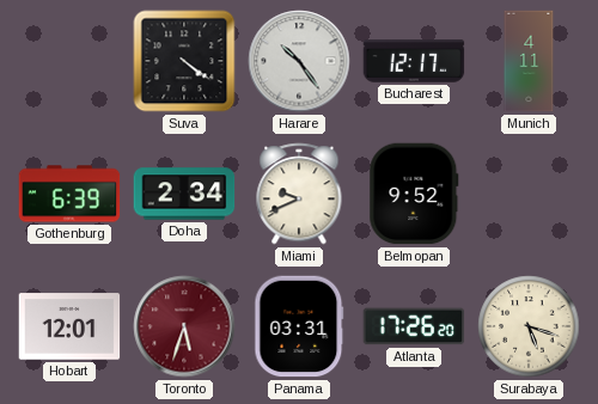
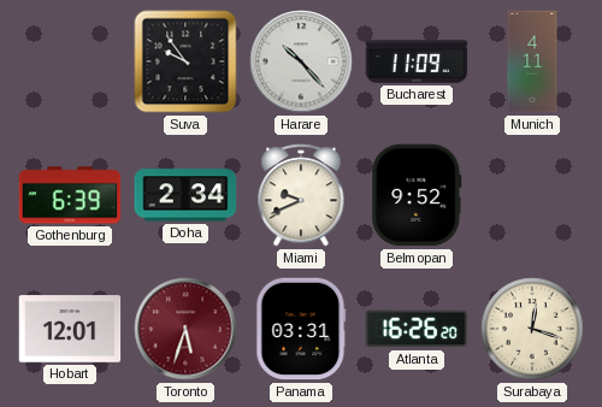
Suva: 4:21 -> 9:54
Harare: 10:24 -> 10:23
Bucharest: 12:17 -> 11:09
Atlanta: 17:26 -> 16:26
Surabaya: 5:18 -> 12:18
